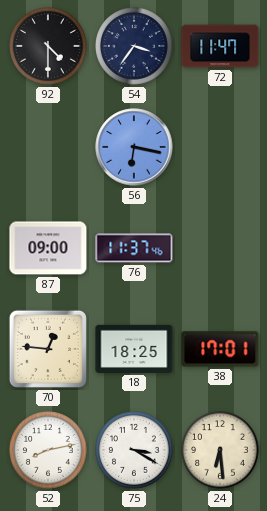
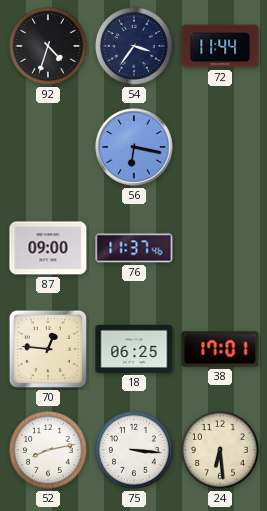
92: 4:30 -> 4:33
72: 11:47 -> 11:44
18: 18:25 -> 06:25
75: 3:20 -> 3:16
